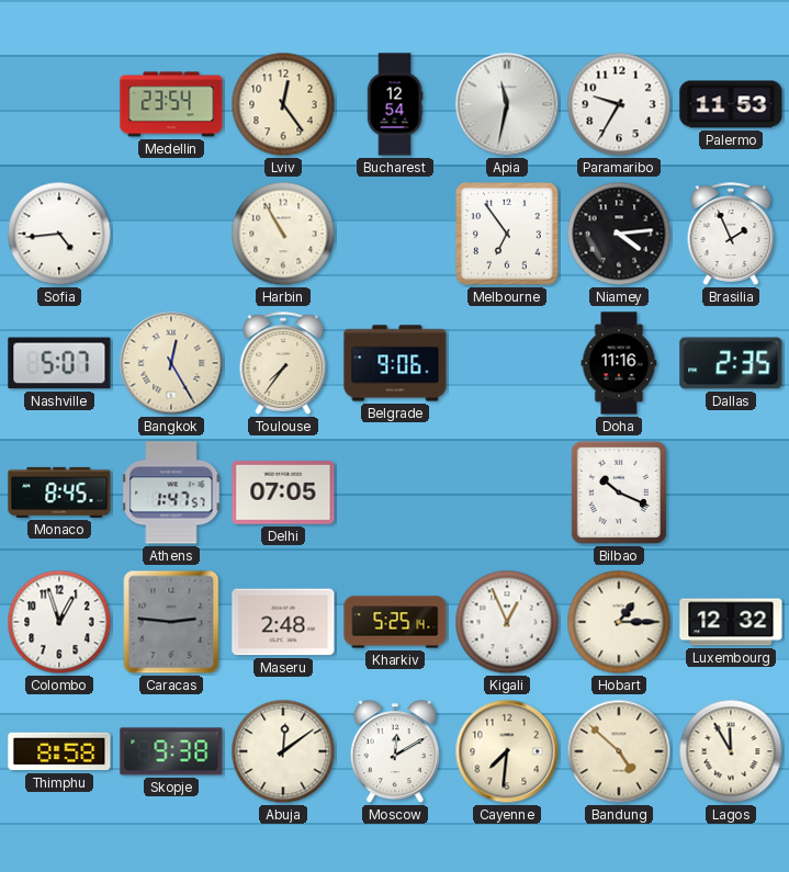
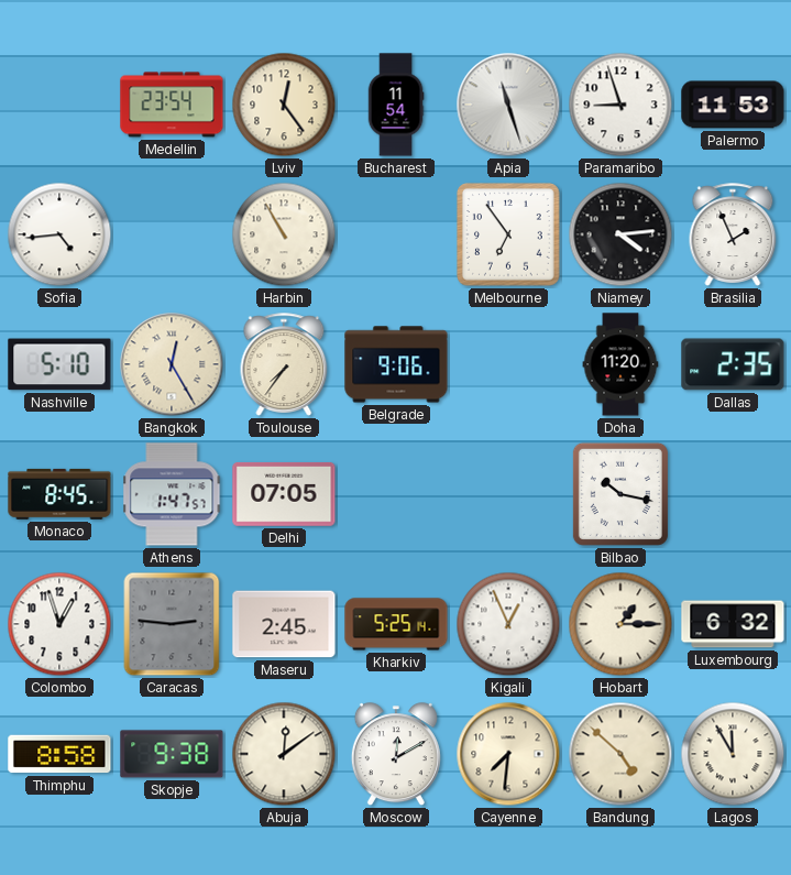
Bucharest: 12:54 -> 11:54
Apia: 11:32 -> 11:27
Paramaribo: 9:35 -> 8:57
Nashville: 5:07 -> 5:10
Doha: 11:16 -> 11:20
Bilbao: 10:19 -> 10:17
Maseru: 2:48 -> 2:45
Luxembourg: 12:32 -> 6:32
